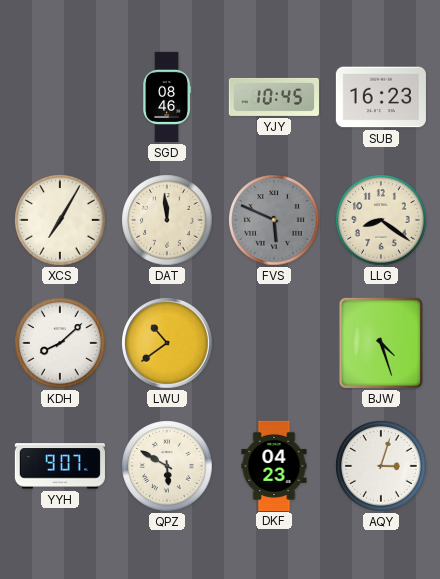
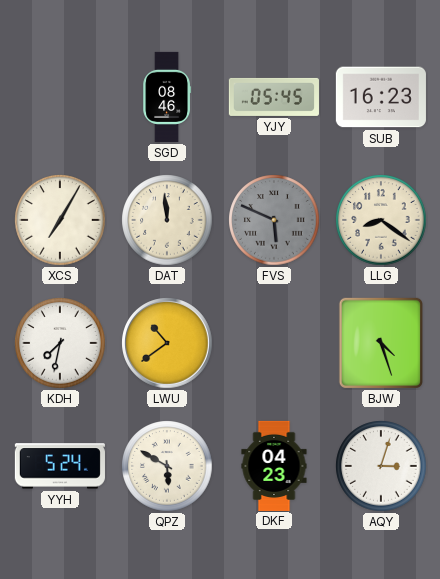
YJY: 10:45 -> 05:45
KDH: 8:08 -> 7:32
YYH: 9:07 -> 5:24
